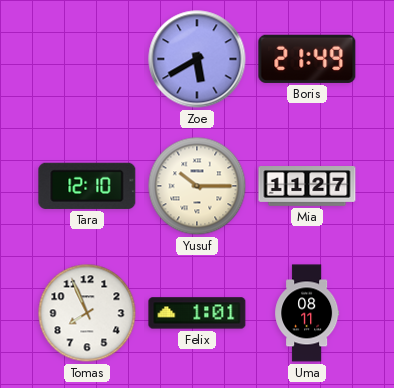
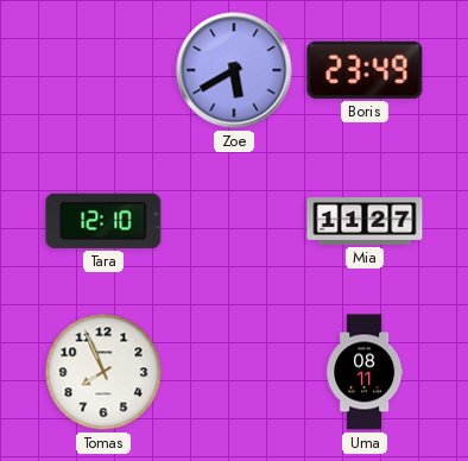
Boris: 21:49 -> 23:49
Yusuf: 10:15 -> none
Felix: 1:01 -> none
